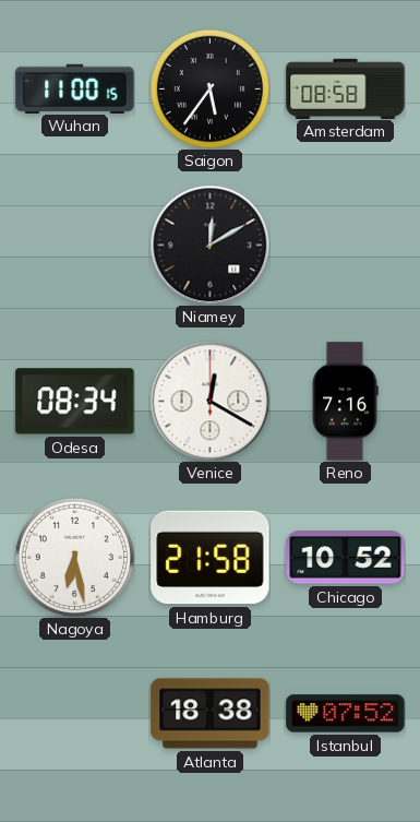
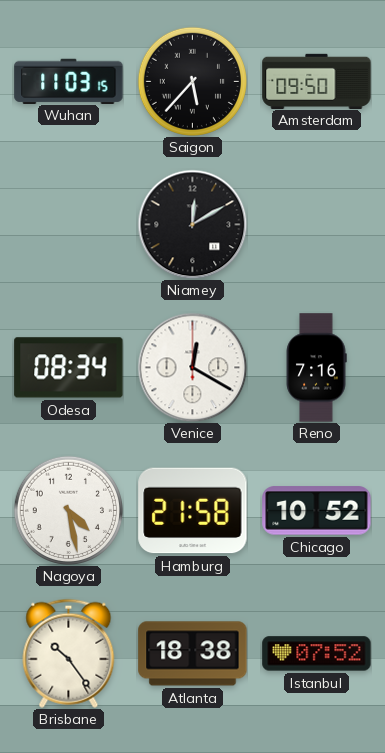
Wuhan: 11:00 -> 11:03
Saigon: 5:36 -> 5:37
Amsterdam: 08:58 -> 09:50
Nagoya: 6:28 -> 4:28
Brisbane: none -> 10:24
